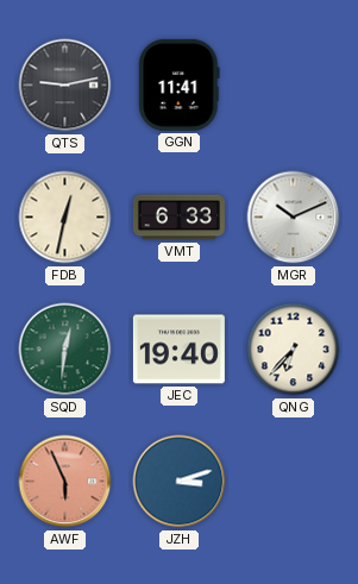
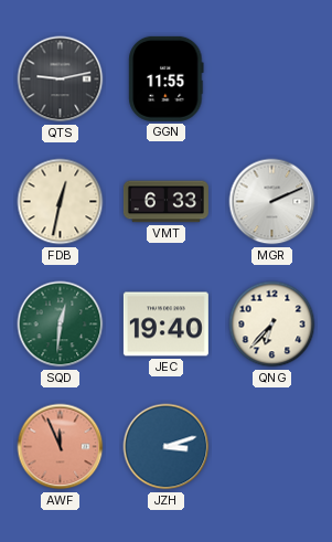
GGN: 11:41 -> 11:55
MGR: 10:11 -> 2:11
AWF: 5:56 -> 11:56
